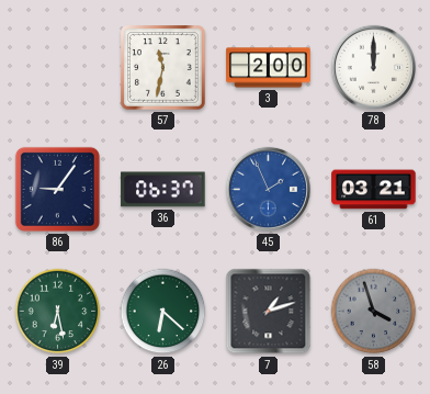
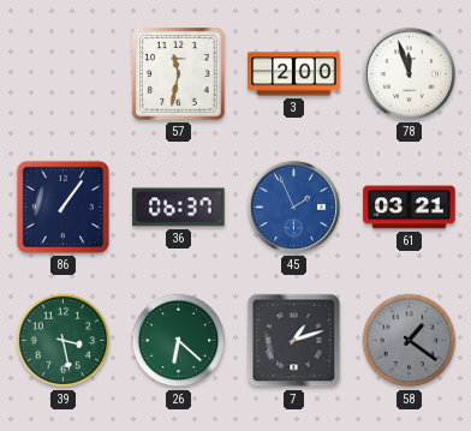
78: 12:00 -> 11:57
86: 9:06 -> 1:06
39: 6:28 -> 3:28
58: 3:57 -> 1:21
